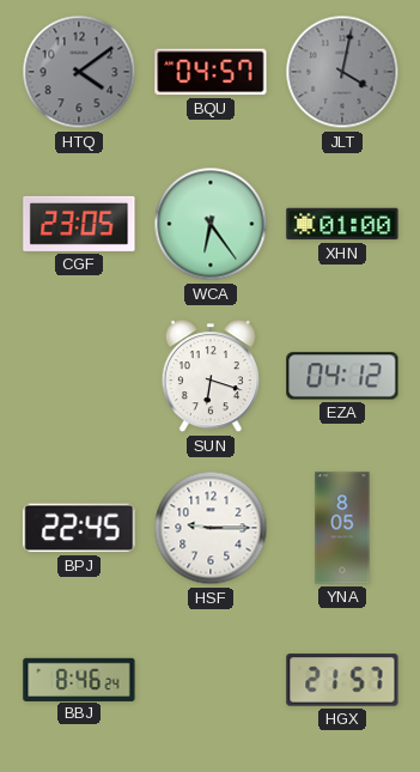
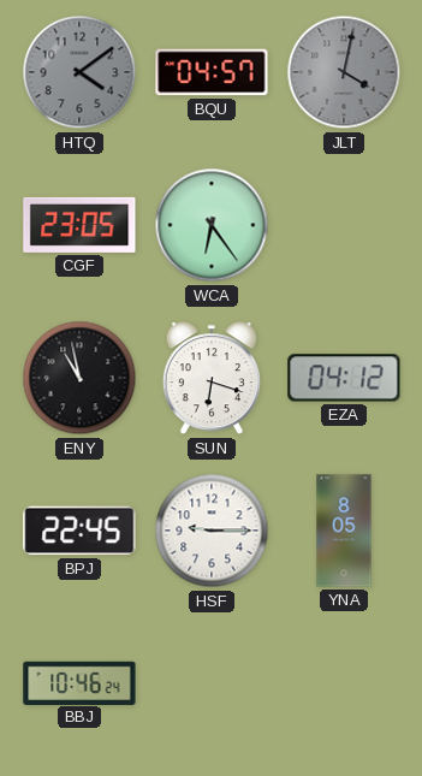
XHN: 01:00 -> none
ENY: none -> 10:58
BBJ: 8:46 -> 10:46
HGX: 21:57 -> none
